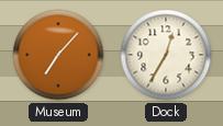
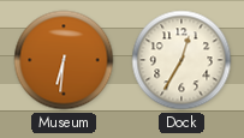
Museum: 7:07 -> 6:31
